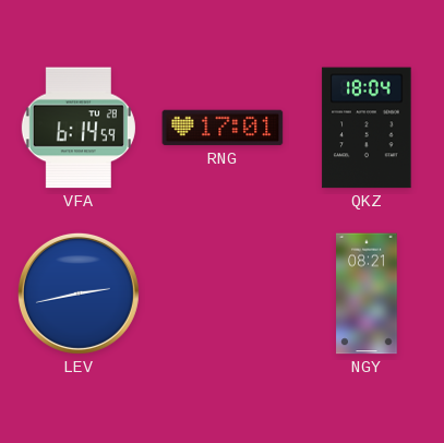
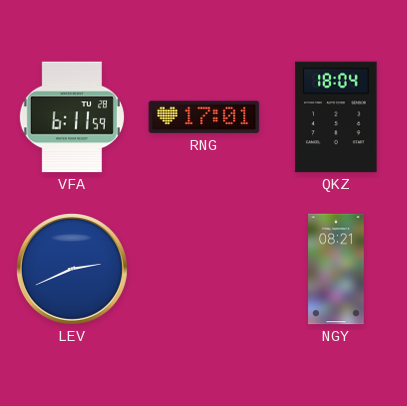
VFA: 6:14 -> 6:11
LEV: 2:43 -> 2:41
